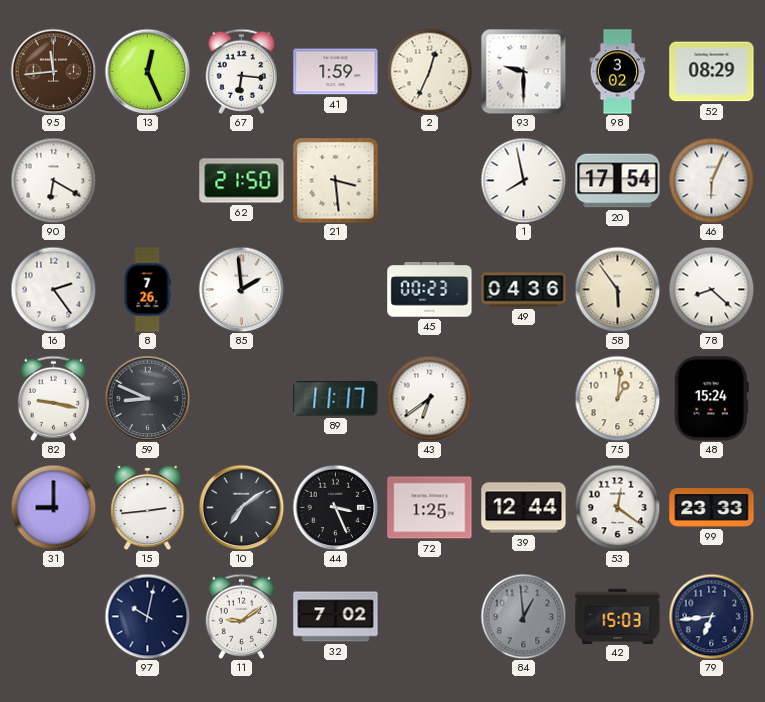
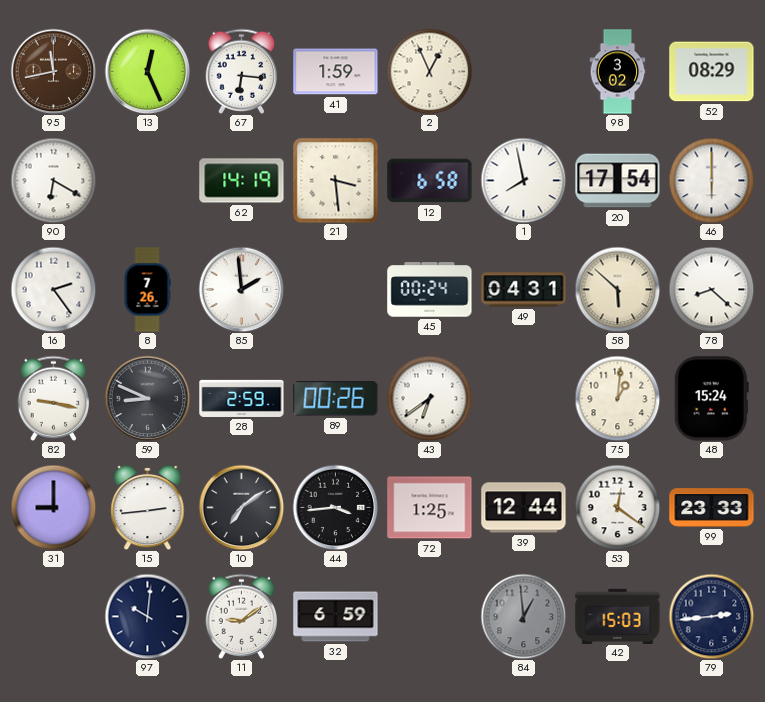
95: 11:44 -> 11:43
2: 12:34 -> 12:56
93: 9:30 -> none
62: 21:50 -> 14:19
12: none -> 6:58
46: 6:04 -> 6:00
45: 00:23 -> 00:24
49: 04:36 -> 04:31
58: 5:54 -> 5:52
28: none -> 2:59
89: 11:17 -> 00:26
44: 3:26 -> 3:44
97: 10:02 -> 10:01
32: 7:02 -> 6:59
79: 6:44 -> 2:44
